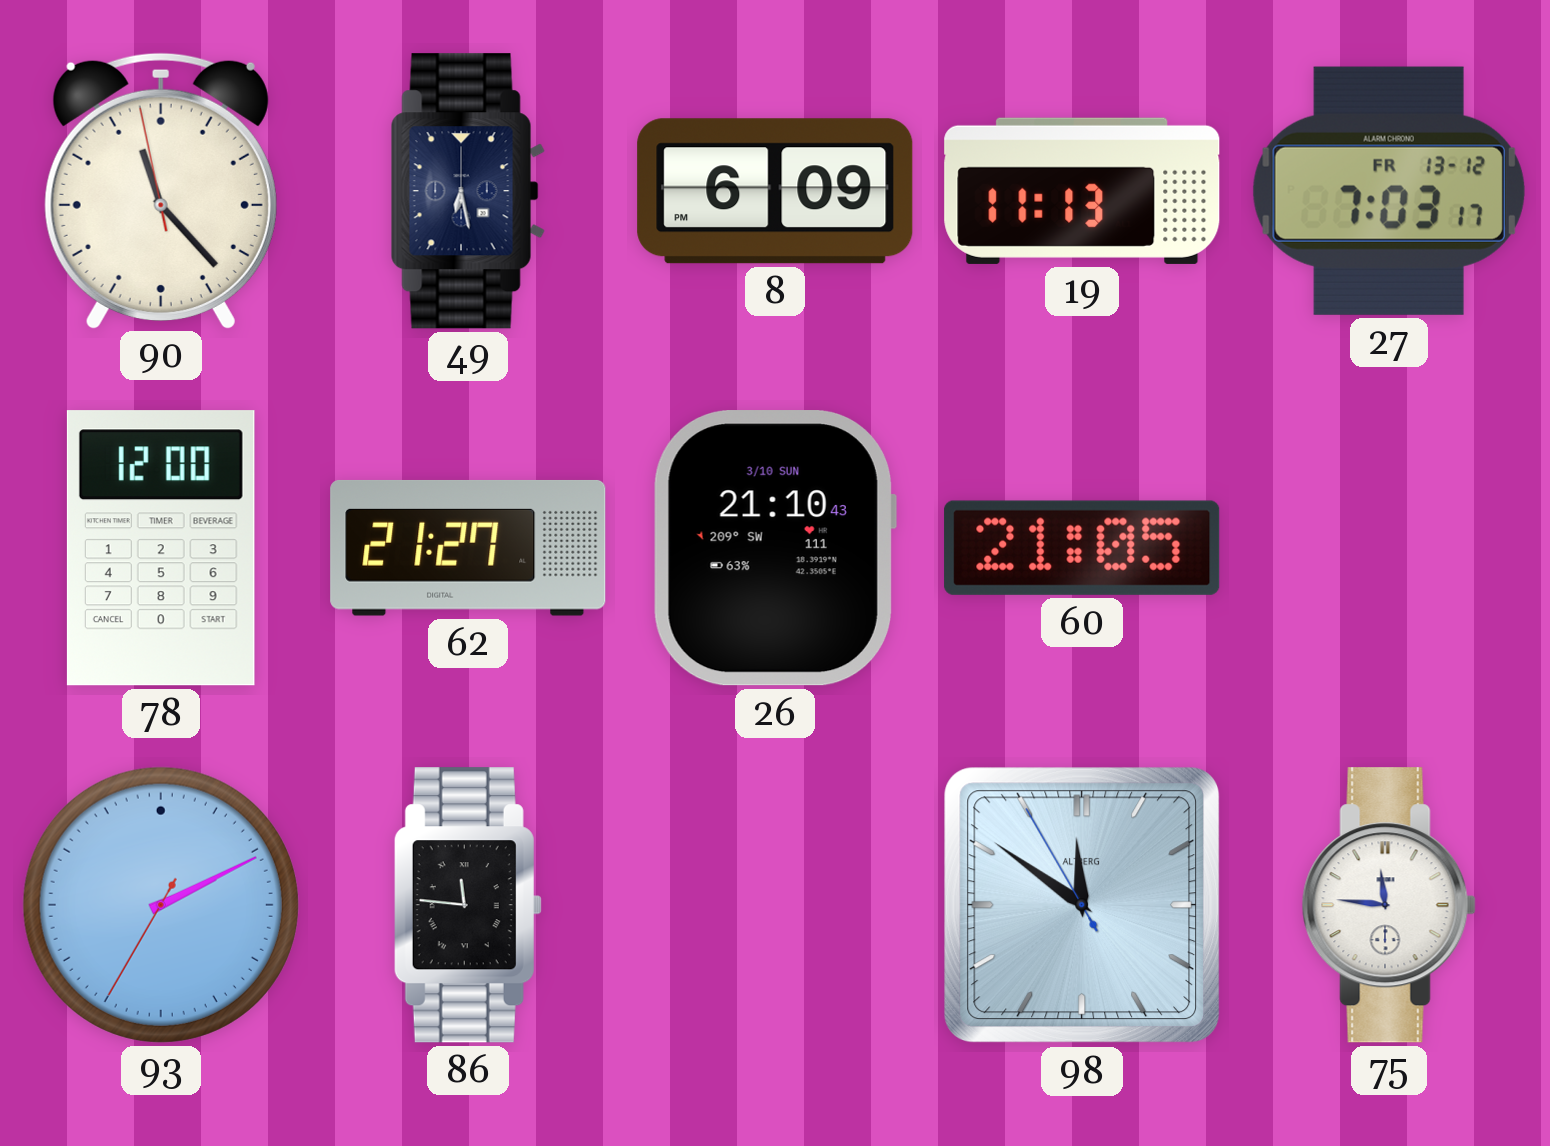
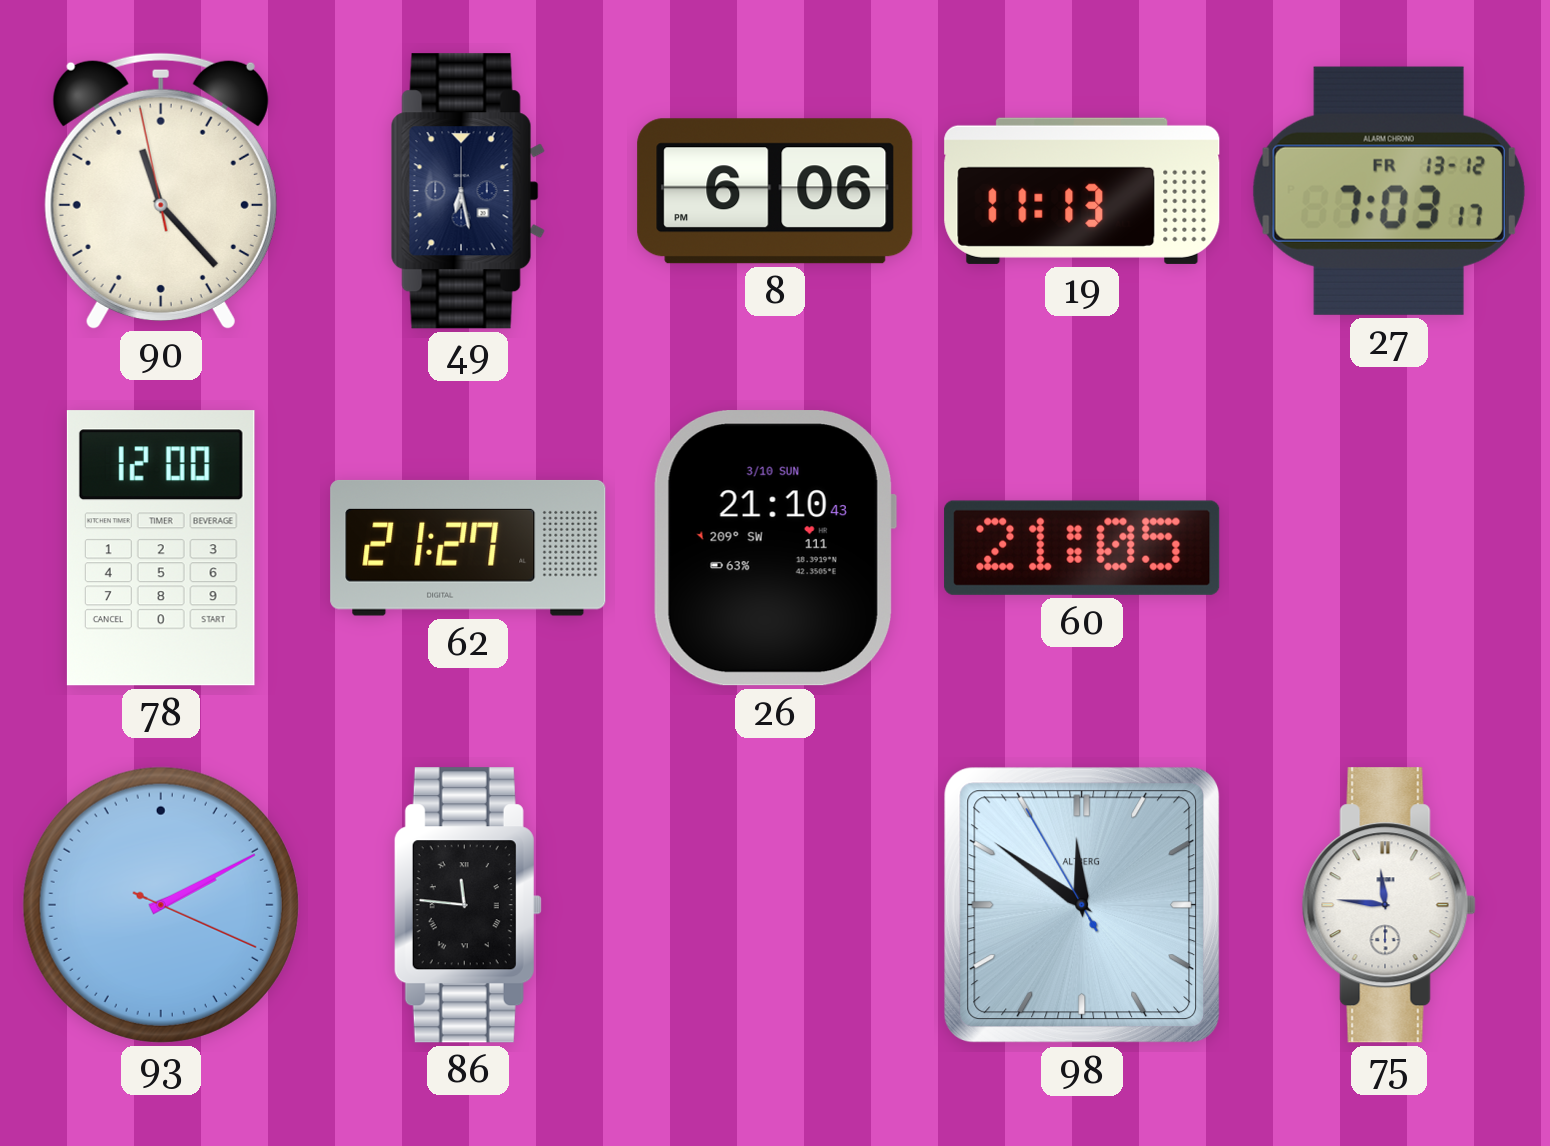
8: 6:09 -> 6:06
93: 2:10:35 -> 2:10:19
